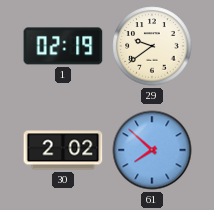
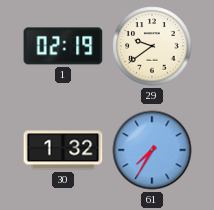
30: 2:02 -> 1:32
61: 7:52 -> 7:35
